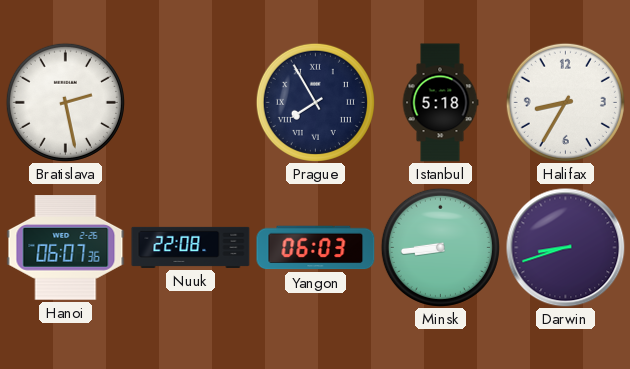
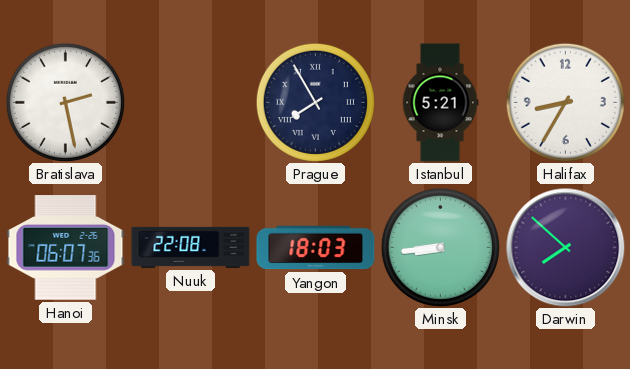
Istanbul: 5:18 -> 5:21
Yangon: 06:03 -> 18:03
Darwin: 8:42 -> 7:52
